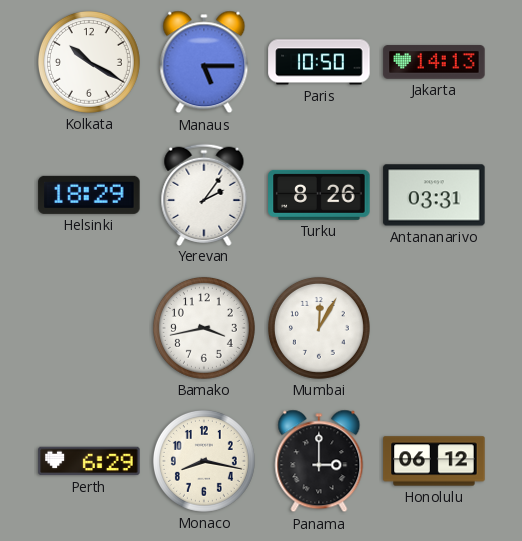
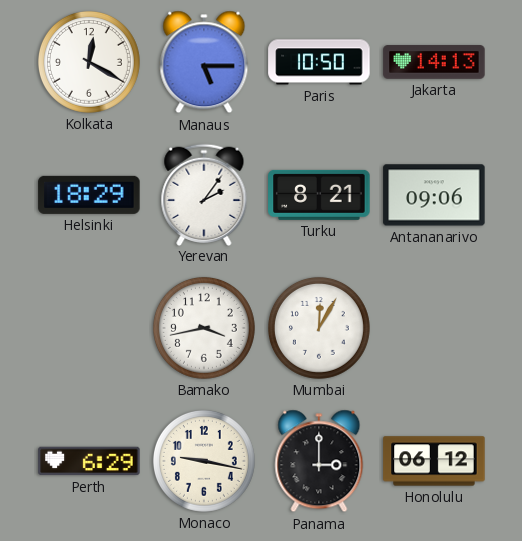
Kolkata: 10:20 -> 12:20
Turku: 8:26 -> 8:21
Antananarivo: 03:31 -> 09:06
Monaco: 8:17 -> 9:17
